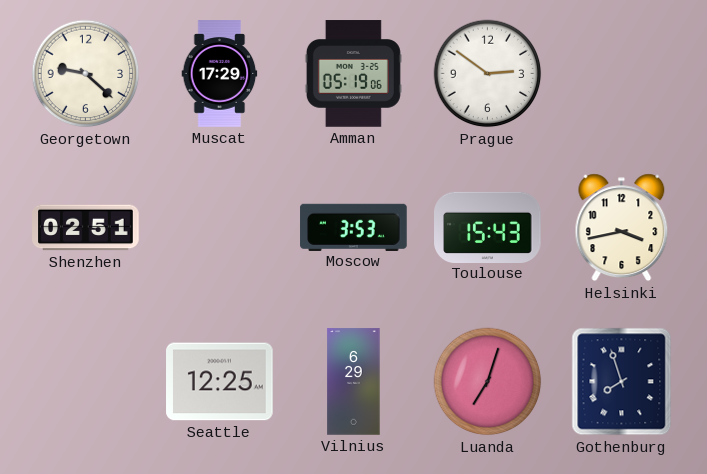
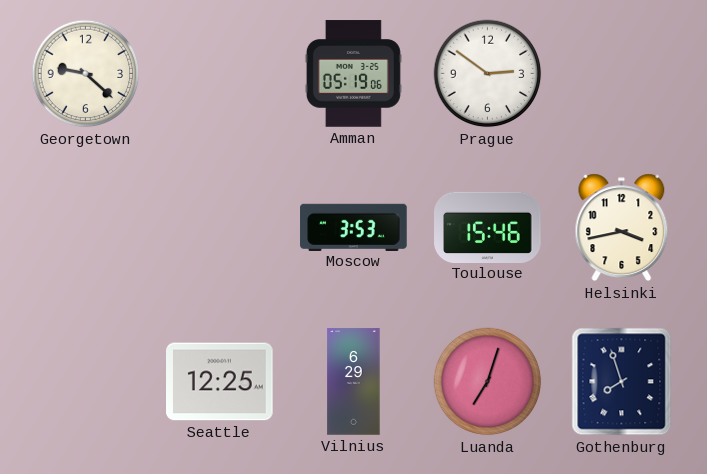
Muscat: 17:29 -> none
Shenzhen: 02:51 -> none
Toulouse: 15:43 -> 15:46
